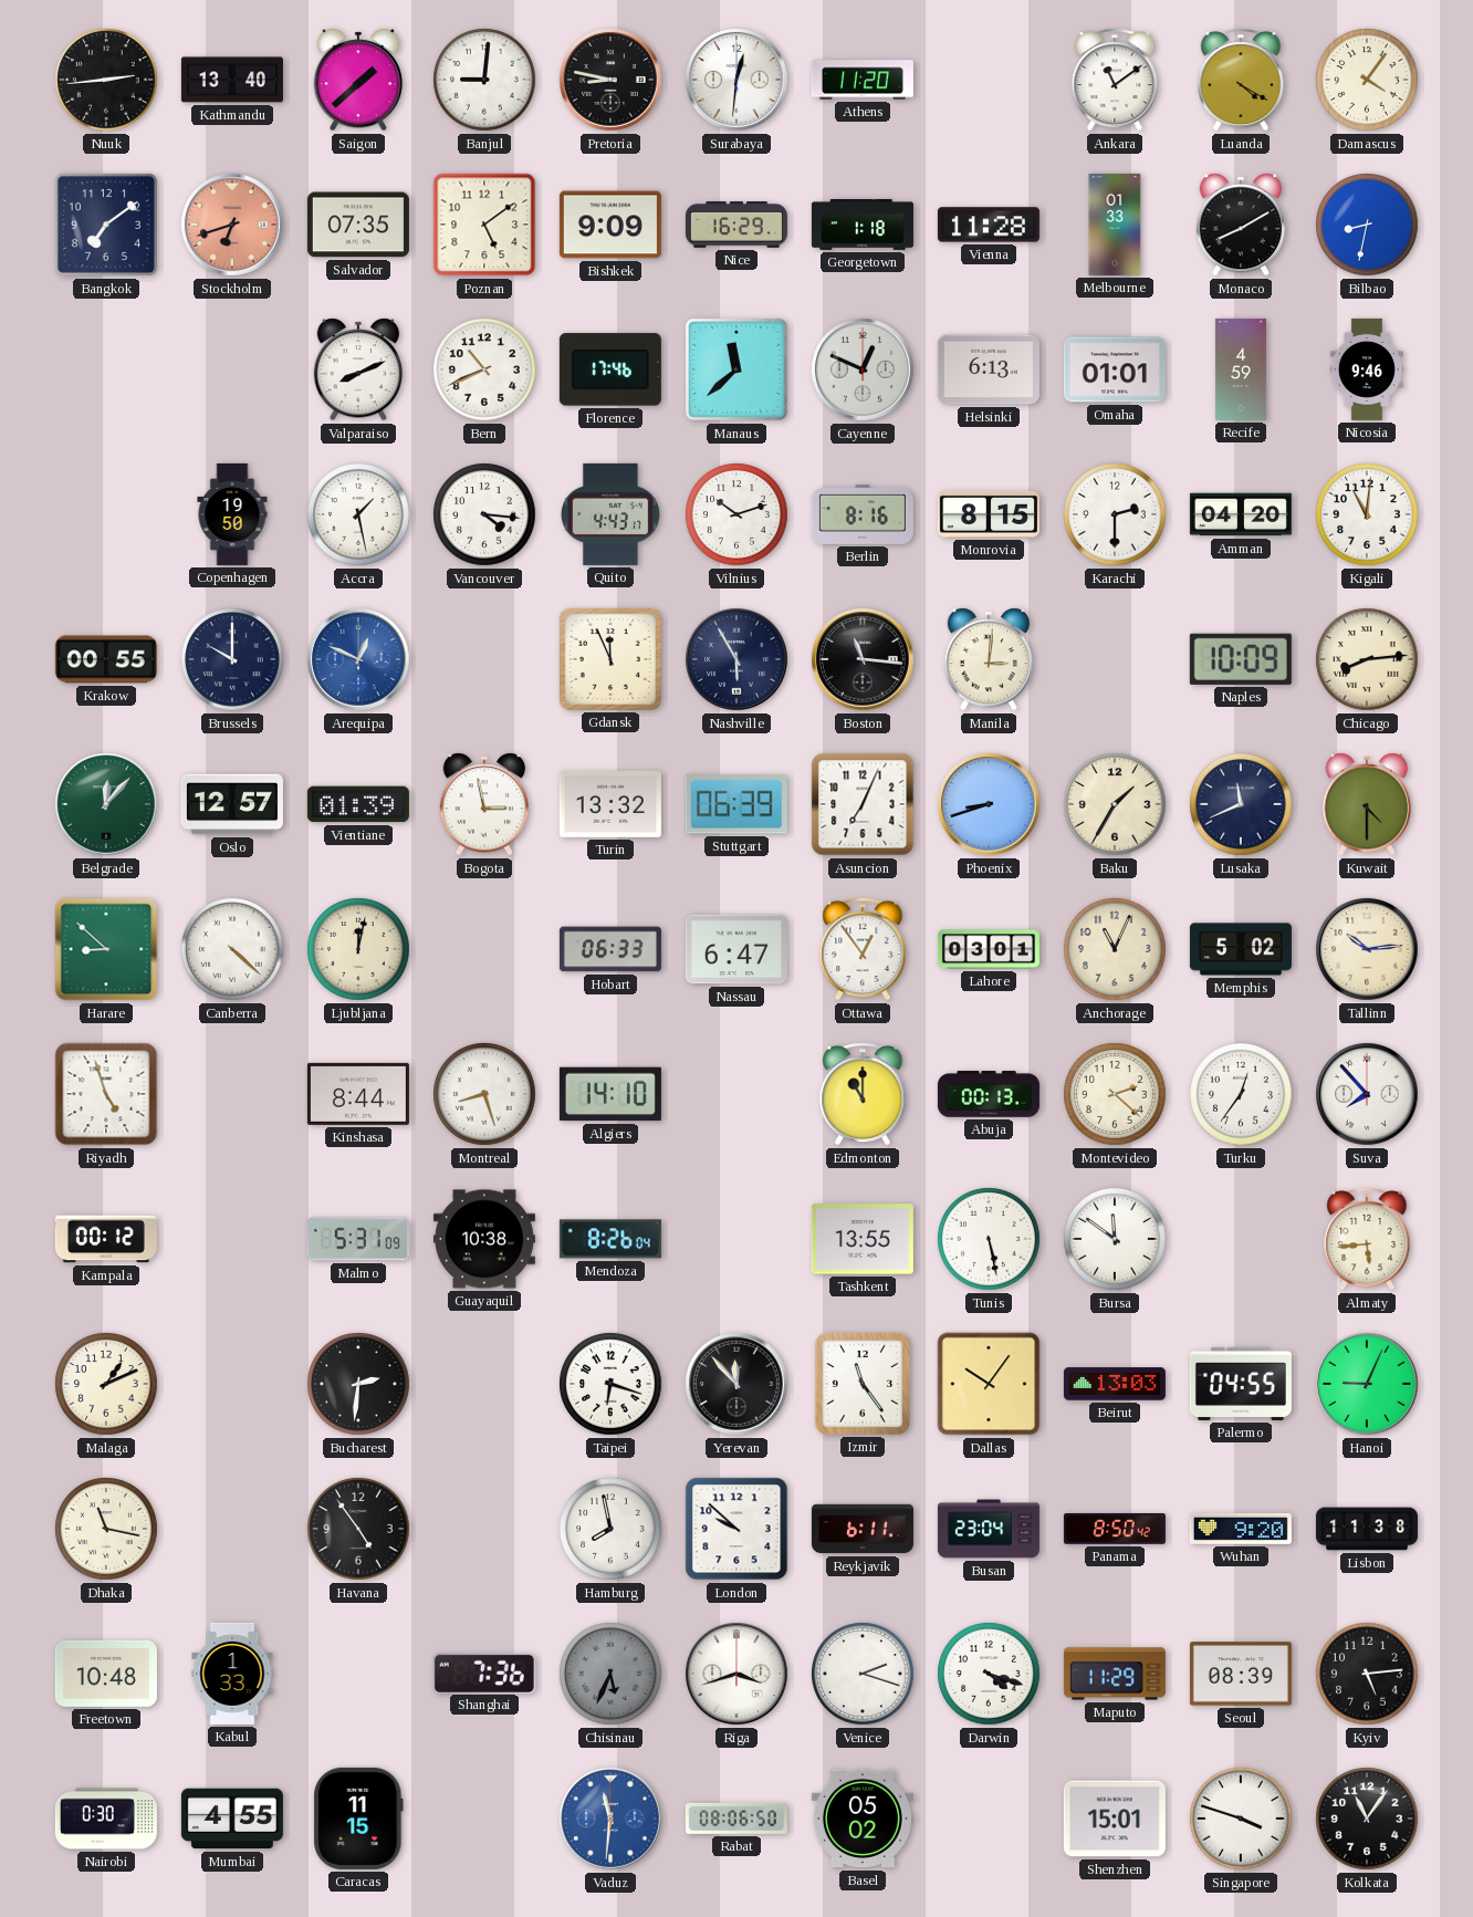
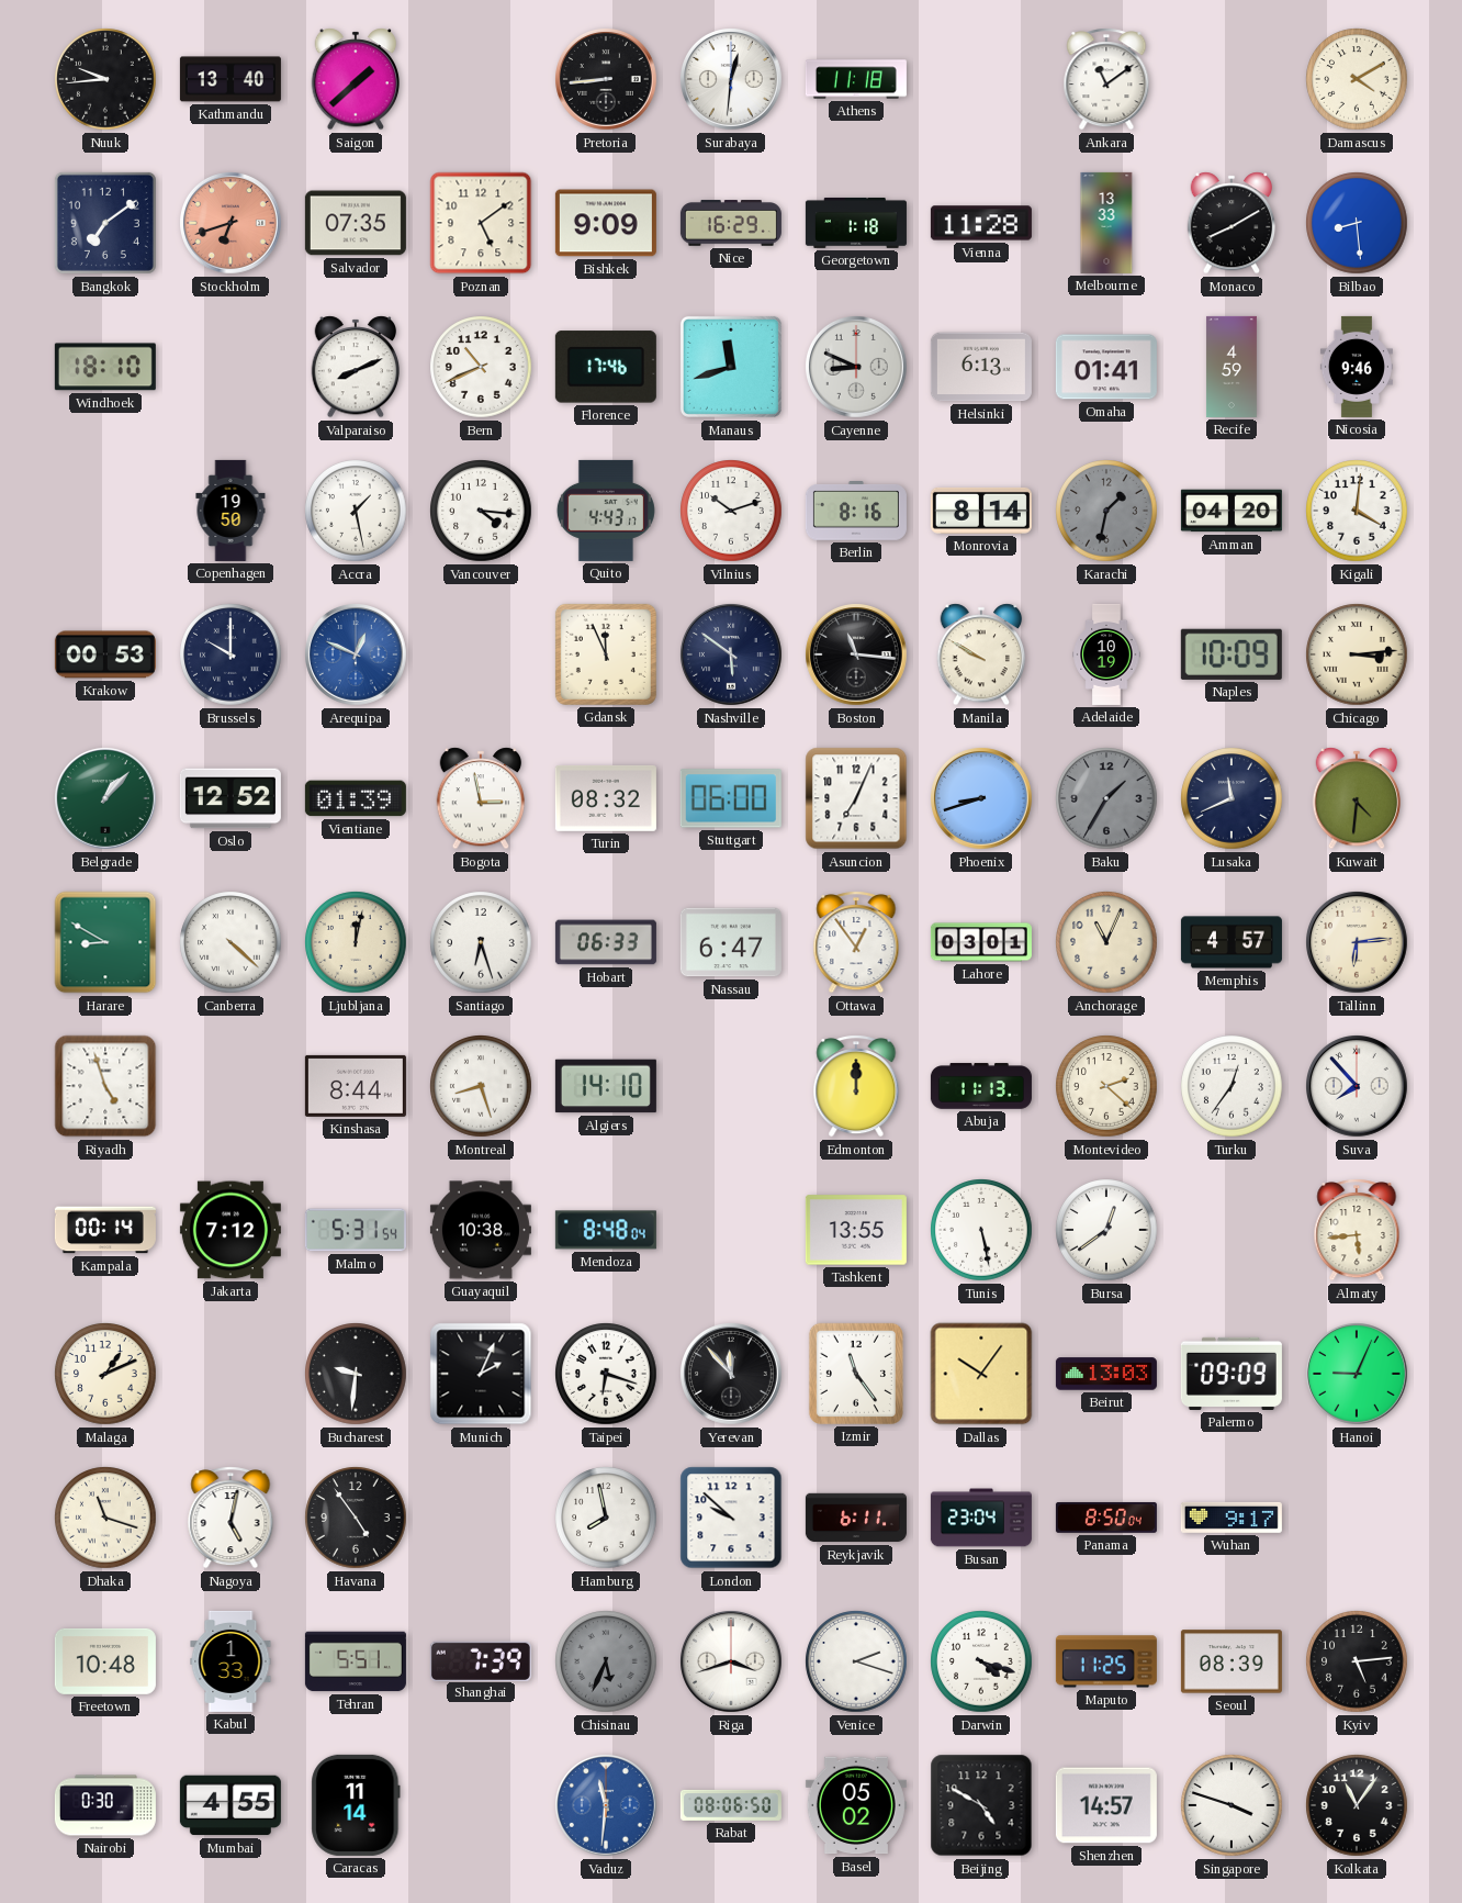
Nuuk: 2:44 -> 9:44
Banjul: 9:01 -> none
Pretoria: 8:47 -> 8:44
Athens: 11:20 -> 11:18
Luanda: 4:20 -> none
Damascus: 4:06 -> 4:10
Melbourne: 01:33 -> 13:33
Bilbao: 8:32 -> 8:29
Windhoek: none -> 18:10
Manaus: 11:38 -> 11:42
Cayenne: 12:49 -> 8:49
Omaha: 01:01 -> 01:41
Monrovia: 8:15 -> 8:14
Karachi: 2:30 -> 1:32
Karachi dial: white -> grey
Kigali: 11:01 -> 4:01
Krakow: 00:55 -> 00:53
Nashville: 5:55 -> 5:51
Manila: 3:01 -> 9:50
Adelaide: none -> 10:19
Chicago: 8:14 -> 3:14
Belgrade: 12:07 -> 1:07
Oslo: 12:57 -> 12:52
Turin: 13:32 -> 08:32
Stuttgart: 06:39 -> 06:00
Baku dial: cream -> grey
Kuwait: 4:30 -> 4:31
Harare: 8:52 -> 8:50
Santiago: none -> 6:27
Memphis: 5:02 -> 4:57
Tallinn: 10:14 -> 6:14
Edmonton: 11:00 -> 12:00
Abuja: 00:13 -> 11:13
Kampala: 00:12 -> 00:14
Jakarta: none -> 7:12
Malmo: 5:31:09 -> 5:31:54
Mendoza: 8:26 -> 8:48
Bursa: 11:51 -> 12:39
Bucharest: 2:31 -> 9:31
Munich: none -> 2:04
Palermo: 04:55 -> 09:09
Dhaka: 11:17 -> 11:18
Nagoya: none -> 5:02
Panama: 8:50:42 -> 8:50:04
Wuhan: 9:20 -> 9:17
Lisbon: 11:38 -> none
Tehran: none -> 5:51
Shanghai: 7:36 -> 7:39
Maputo: 11:29 -> 11:25
Caracas: 11:15 -> 11:14
Beijing: none -> 4:50
Shenzhen: 15:01 -> 14:57
